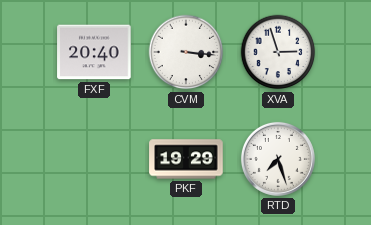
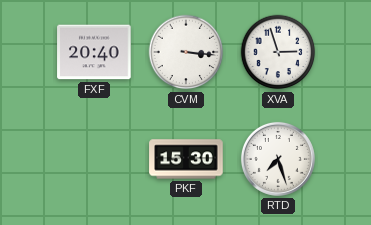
PKF: 19:29 -> 15:30
